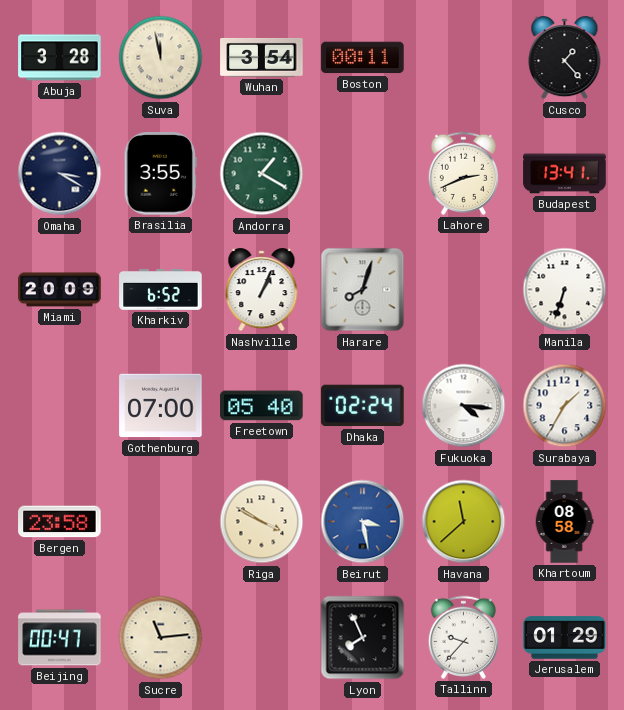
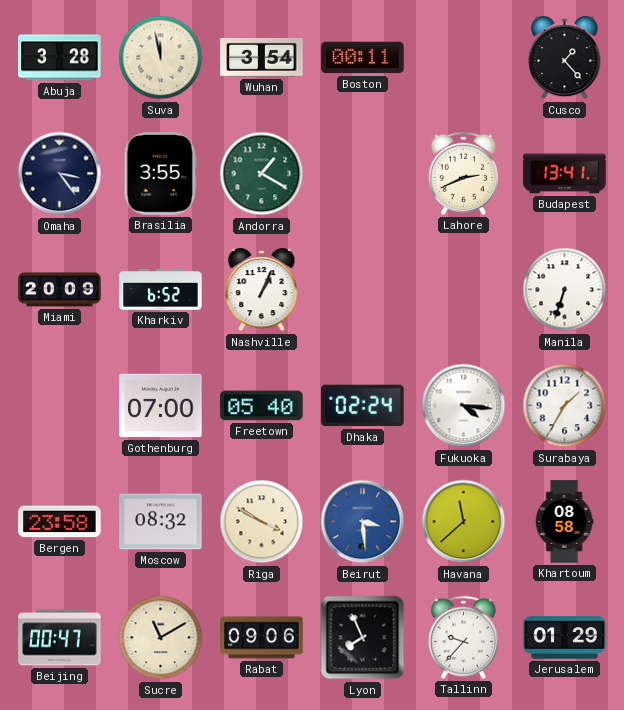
Omaha: 3:20 -> 3:24
Harare: 8:03 -> none
Moscow: none -> 08:32
Beirut: 3:28 -> 3:29
Sucre: 11:14 -> 11:10
Rabat: none -> 09:06
